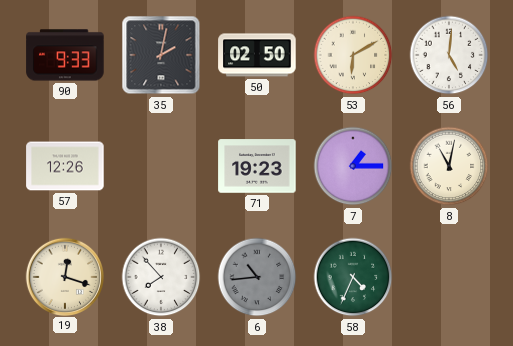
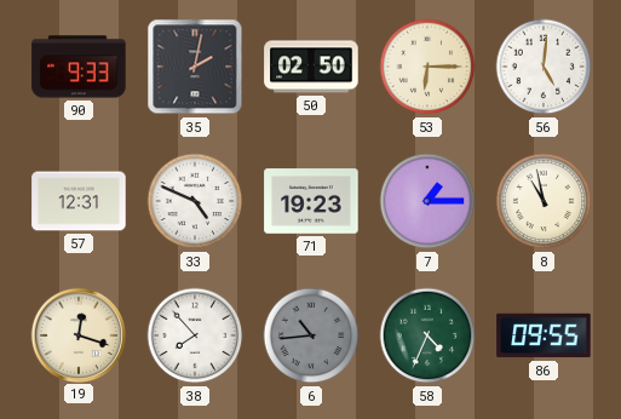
53: 6:10 -> 6:15
57: 12:26 -> 12:31
33: none -> 4:49
8: 11:02 -> 10:58
86: none -> 09:55
